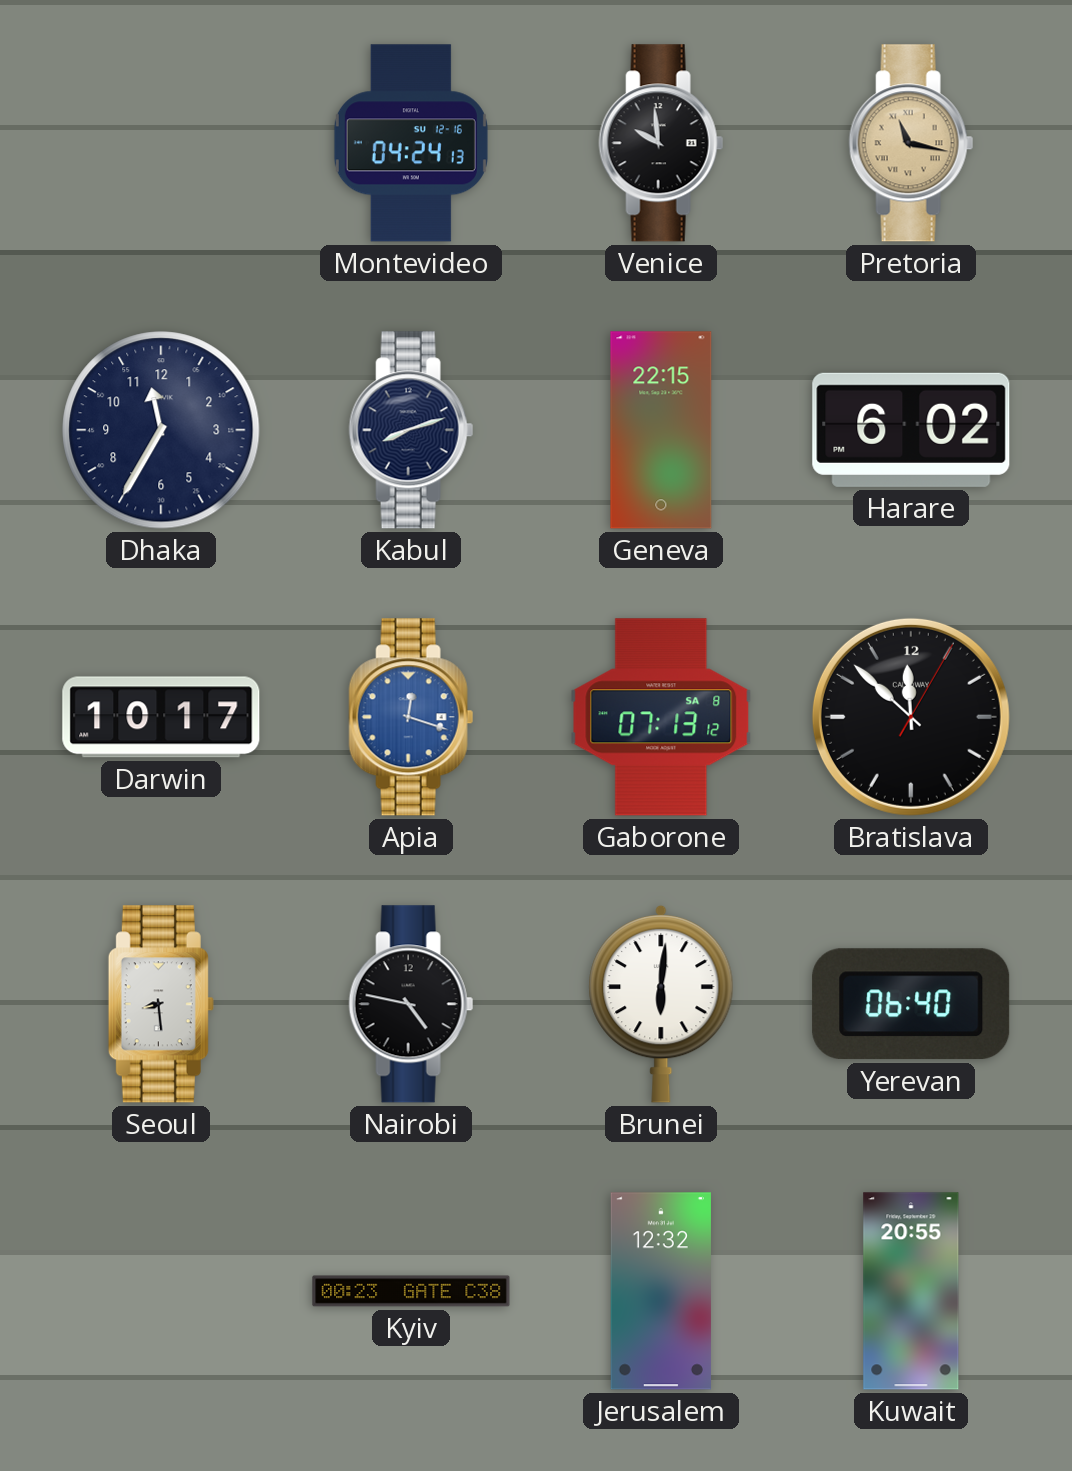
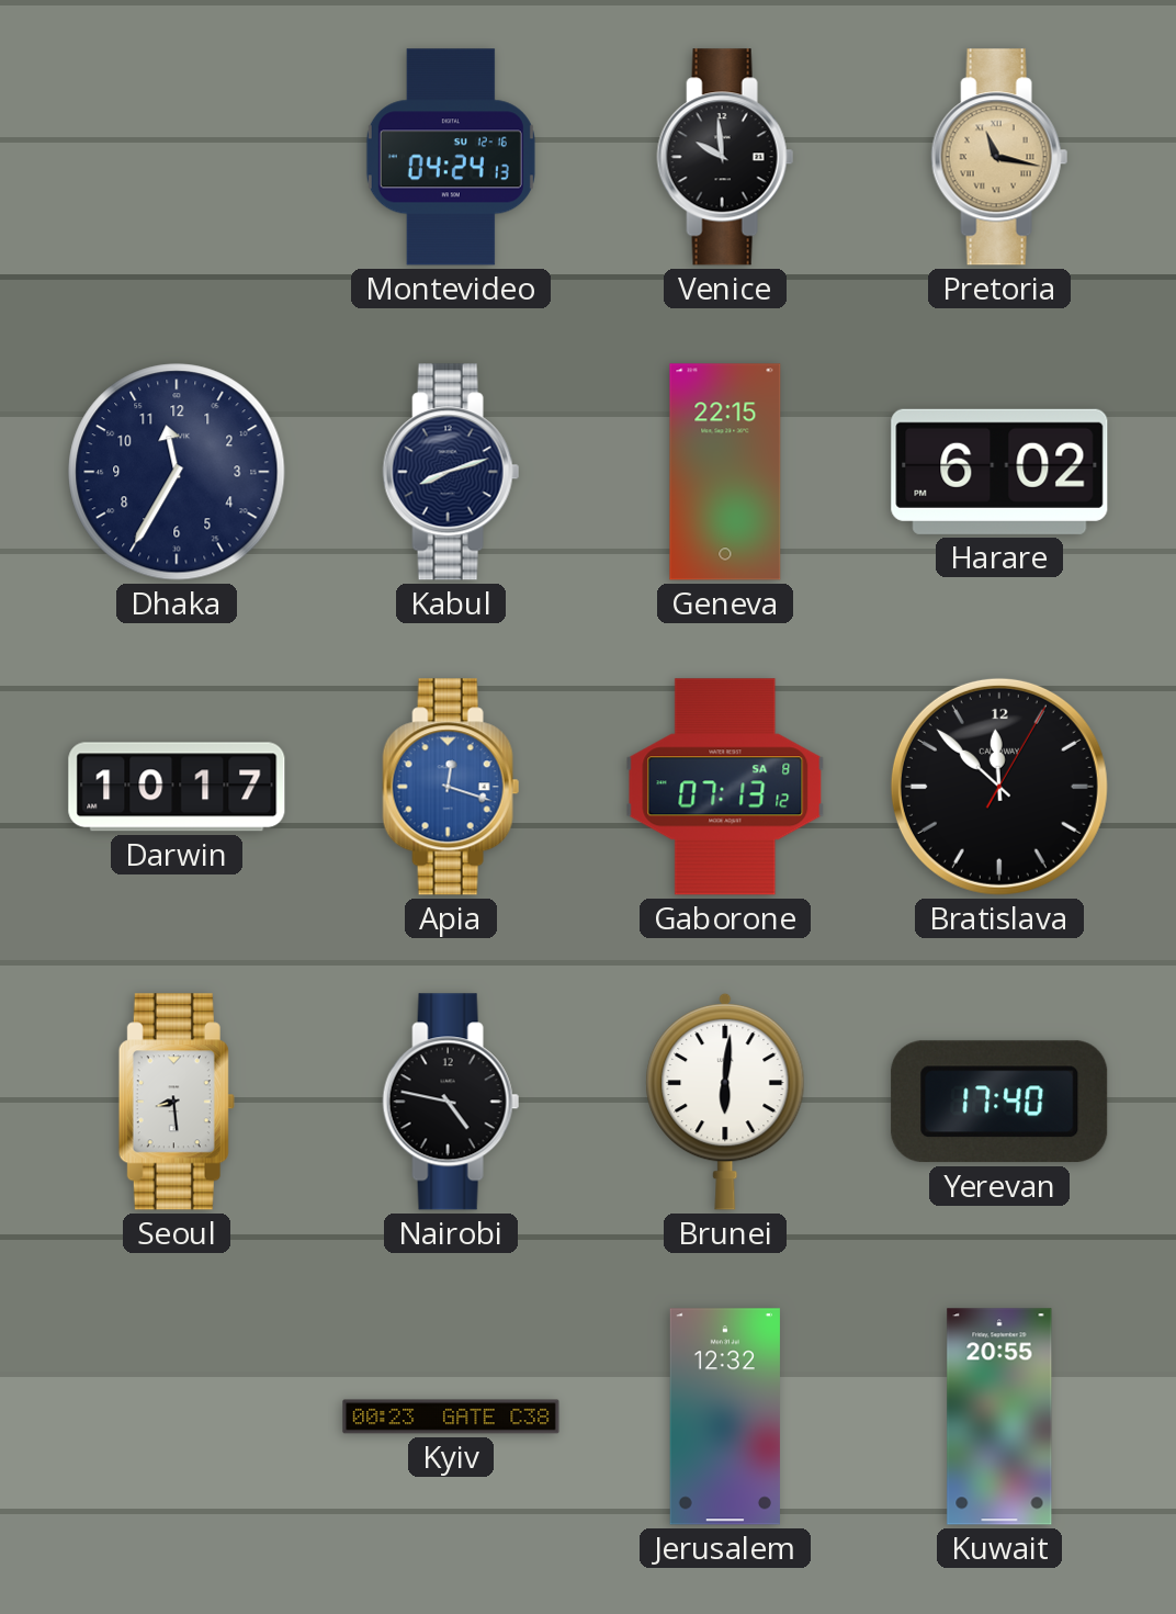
Yerevan: 06:40 -> 17:40
